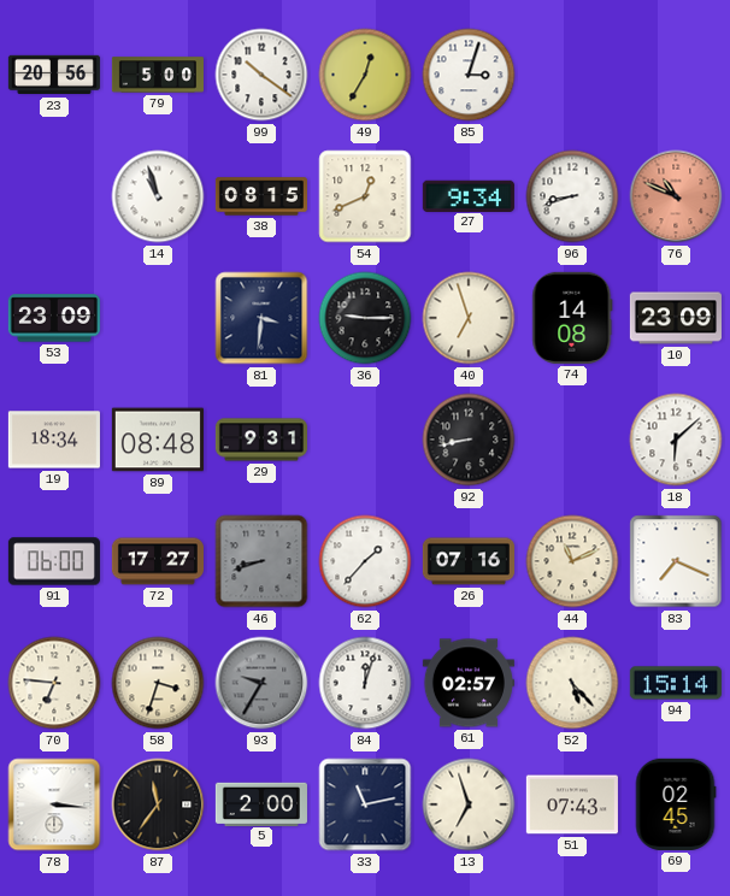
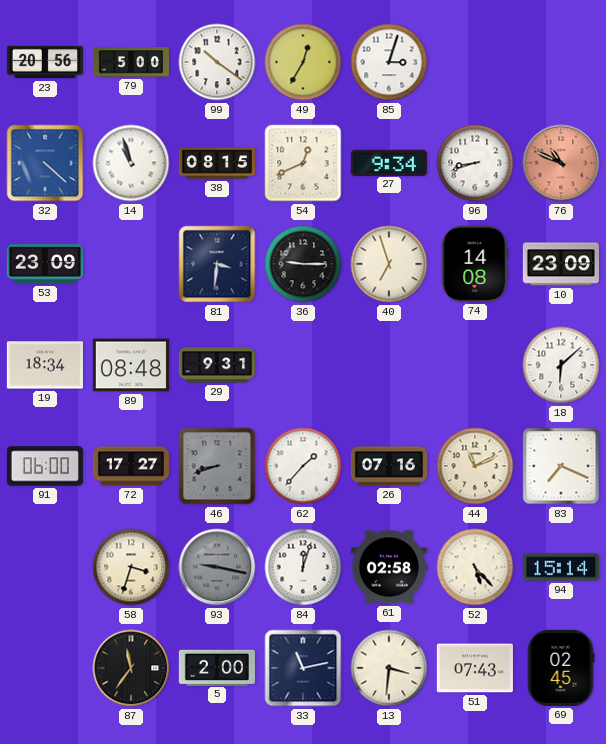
32: none -> 4:22
92: 8:43 -> none
70: 6:46 -> none
93: 9:35 -> 9:17
61: 02:57 -> 02:58
78: 3:16 -> none
13: 6:57 -> 3:31
